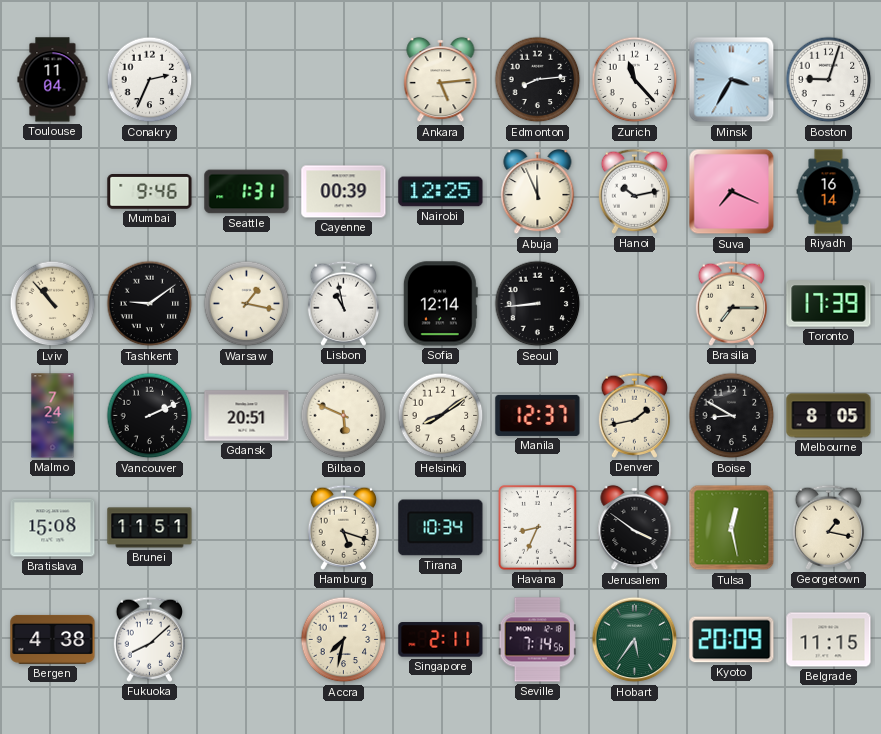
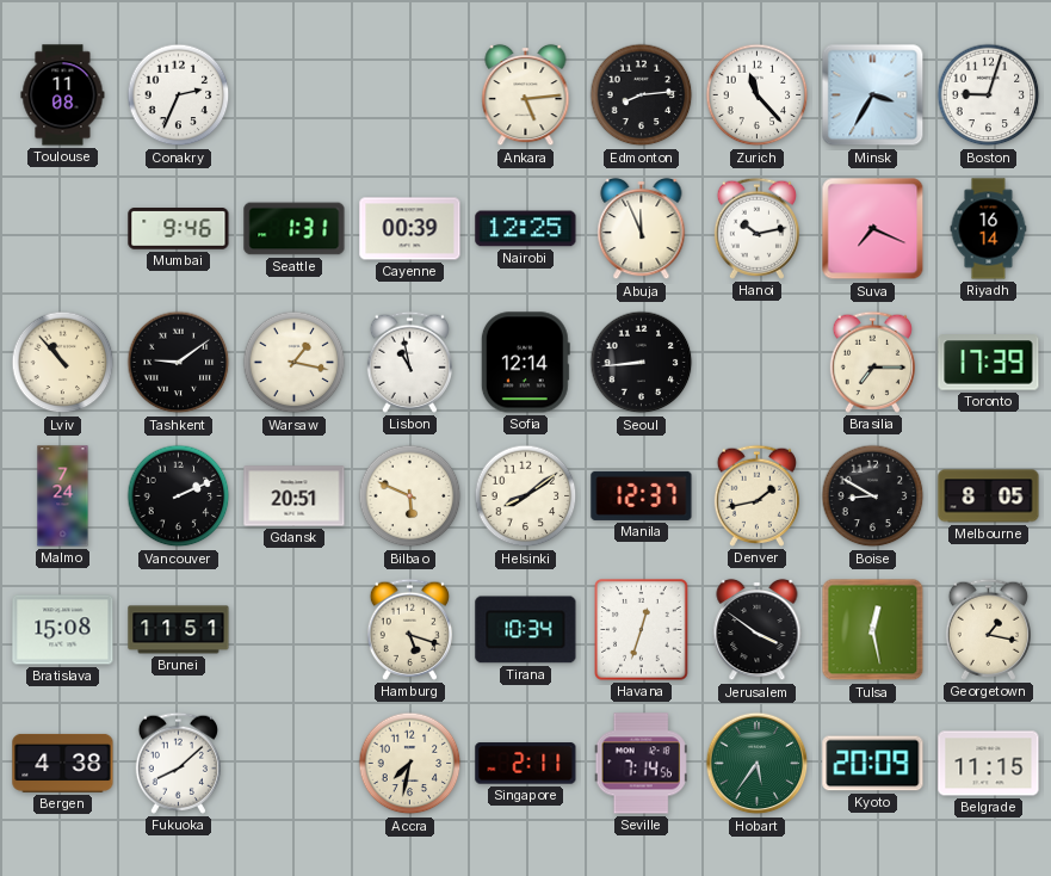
Toulouse: 11:04 -> 11:08
Havana: 8:34 -> 12:33
